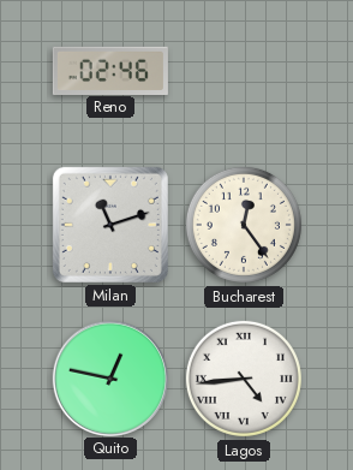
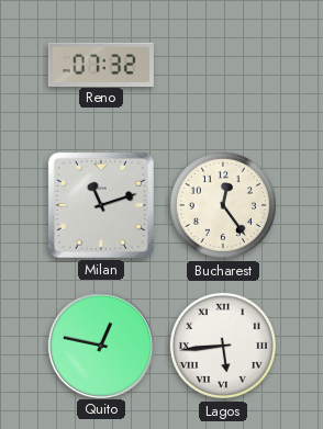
Reno: 02:46 -> 07:32
Lagos: 4:44 -> 5:44
